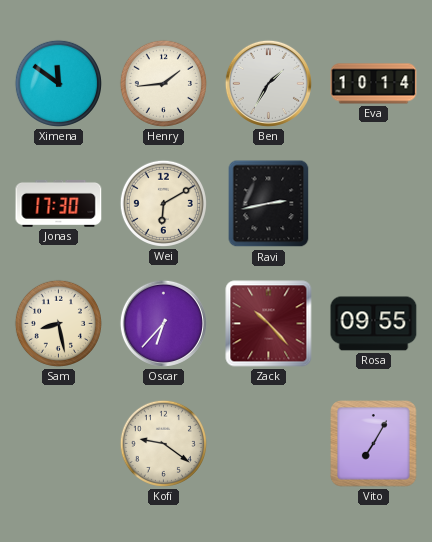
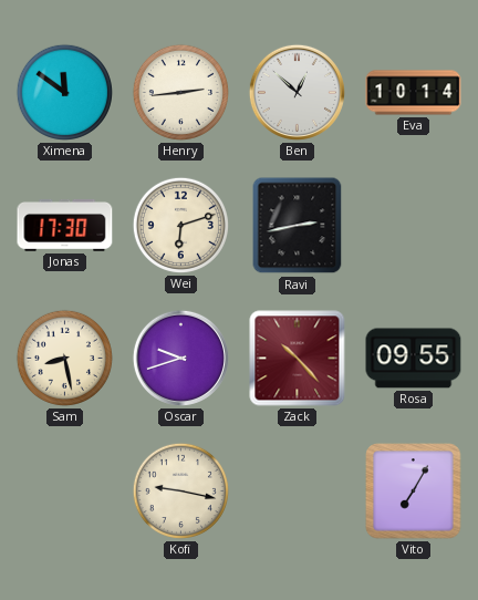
Henry: 1:44 -> 2:44
Ben: 1:35 -> 12:52
Wei: 6:10 -> 6:12
Oscar: 6:37 -> 9:42
Kofi: 9:21 -> 9:17
